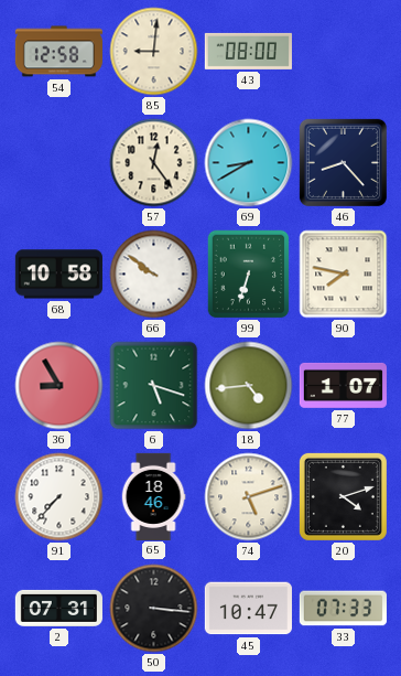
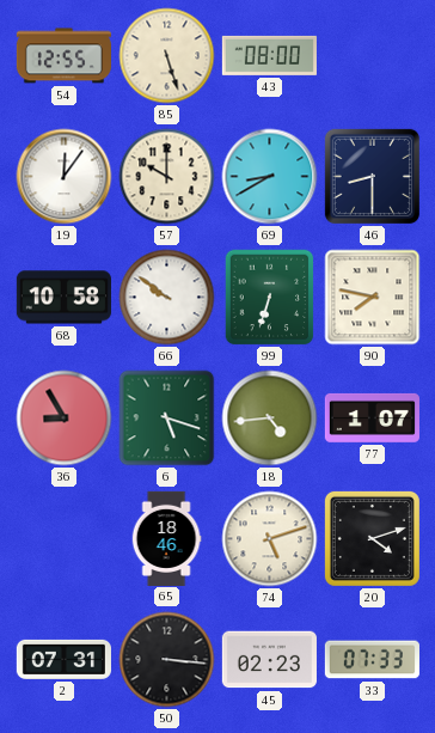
54: 12:58 -> 12:55
85: 9:01 -> 5:27
19: none -> 12:06
57: 12:24 -> 10:00
46: 8:23 -> 8:30
91: 7:37 -> none
45: 10:47 -> 02:23
